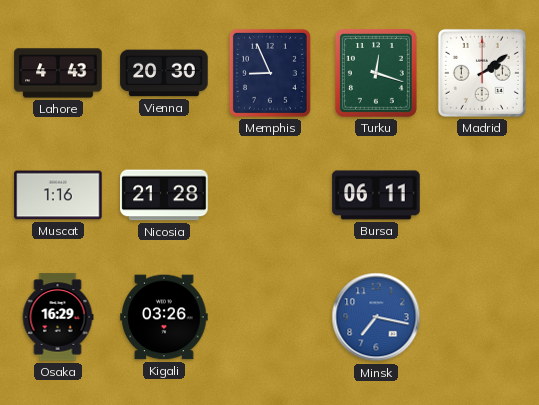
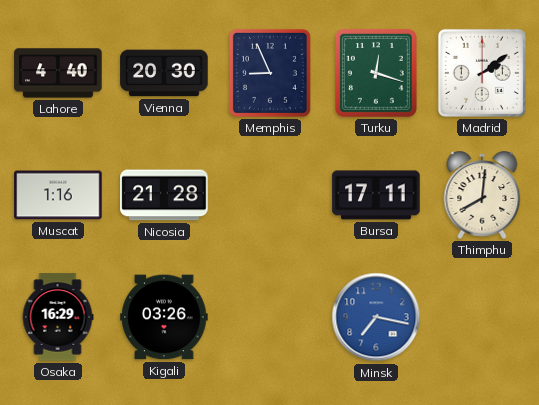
Lahore: 4:43 -> 4:40
Bursa: 06:11 -> 17:11
Thimphu: none -> 8:01
